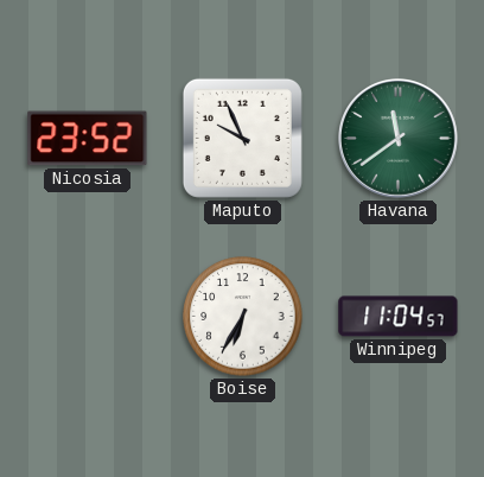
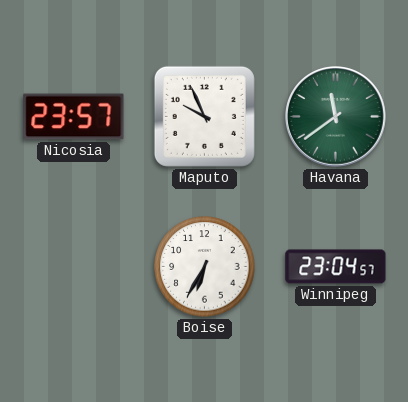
Nicosia: 23:52 -> 23:57
Winnipeg: 11:04 -> 23:04
